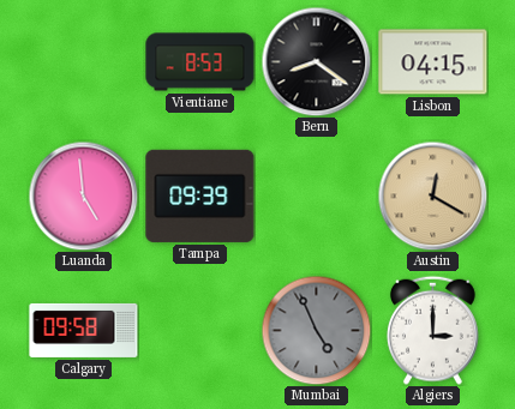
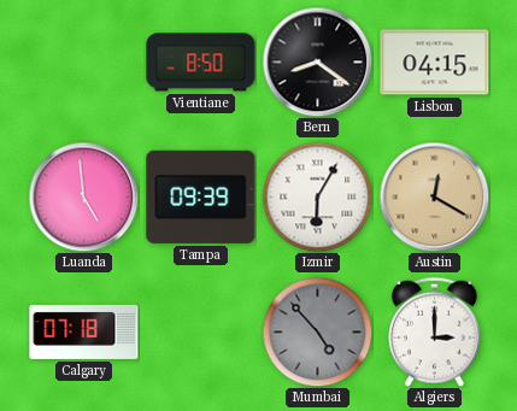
Vientiane: 8:53 -> 8:50
Izmir: none -> 6:05
Calgary: 09:58 -> 07:18
Mumbai: 4:56 -> 4:53
